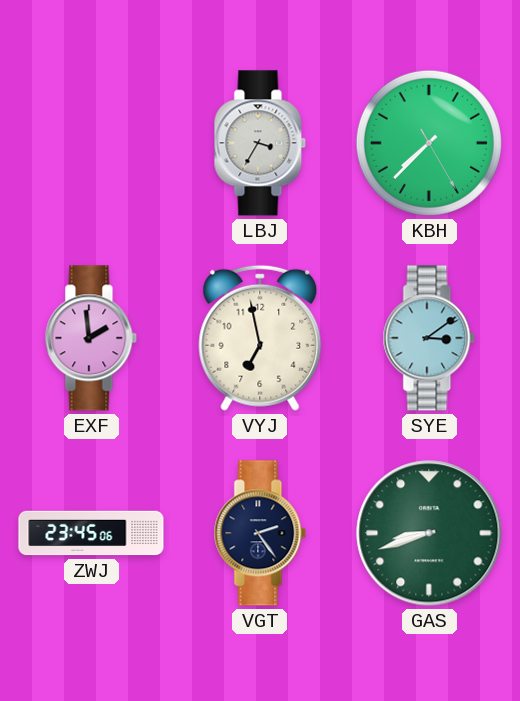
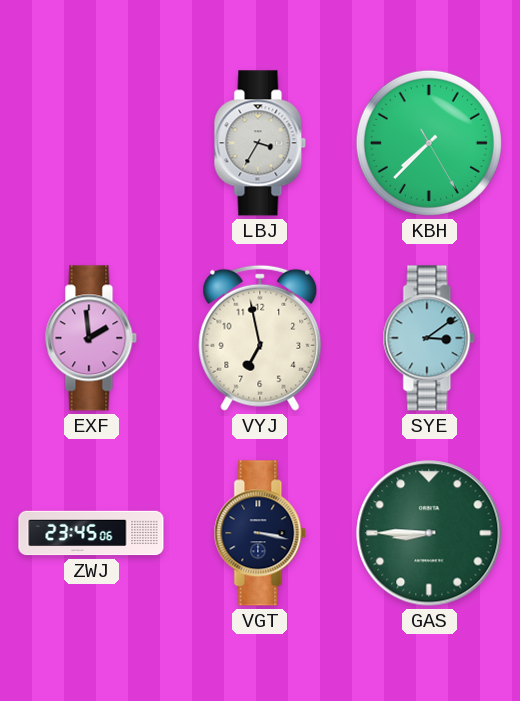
VGT: 2:24 -> 3:17
GAS: 8:42 -> 8:45
